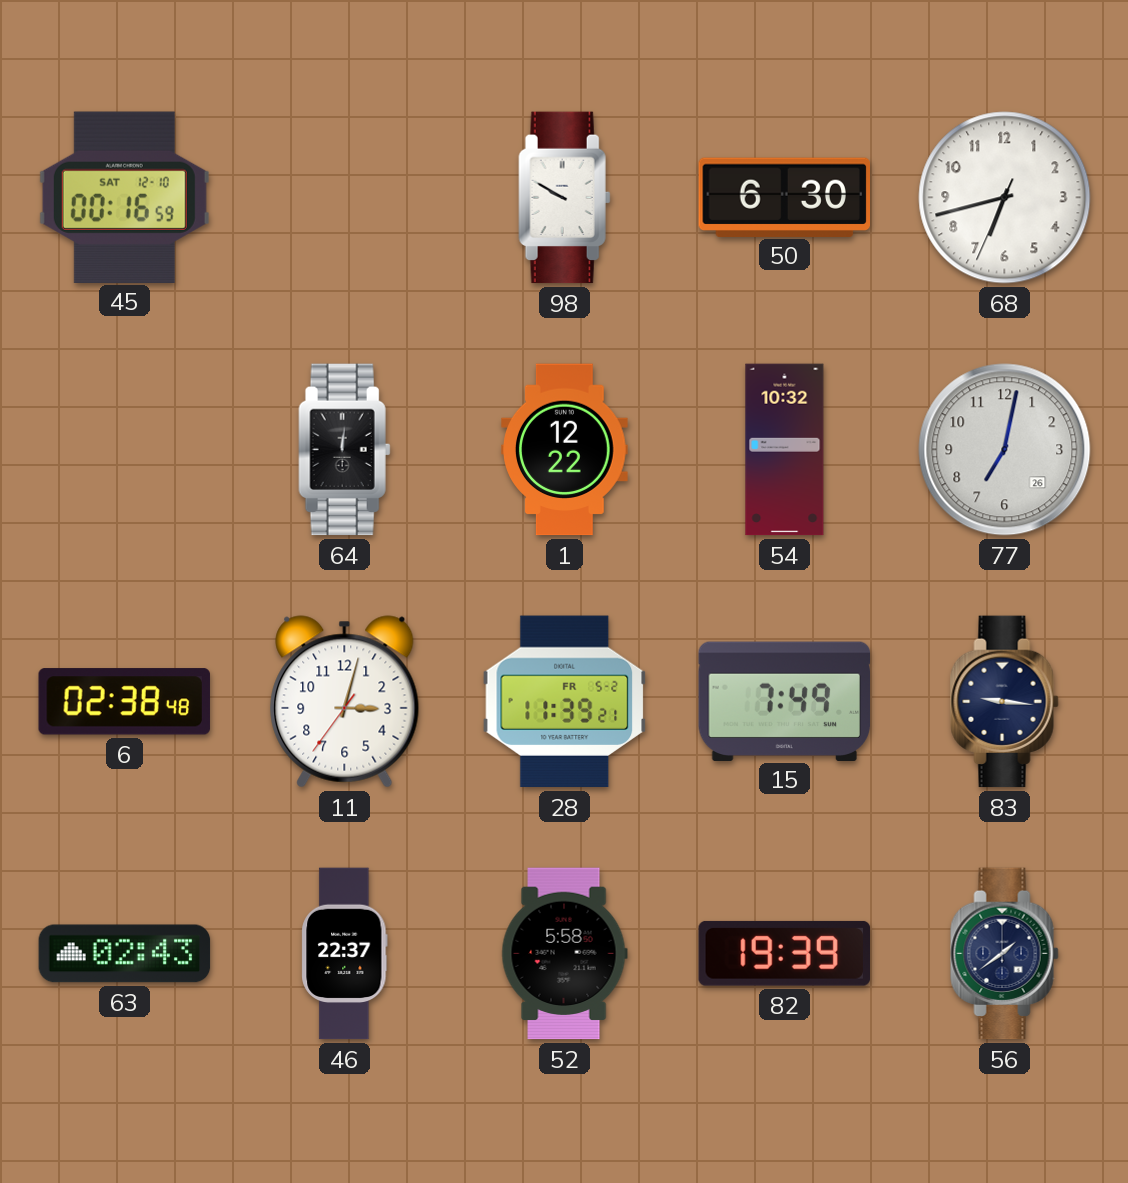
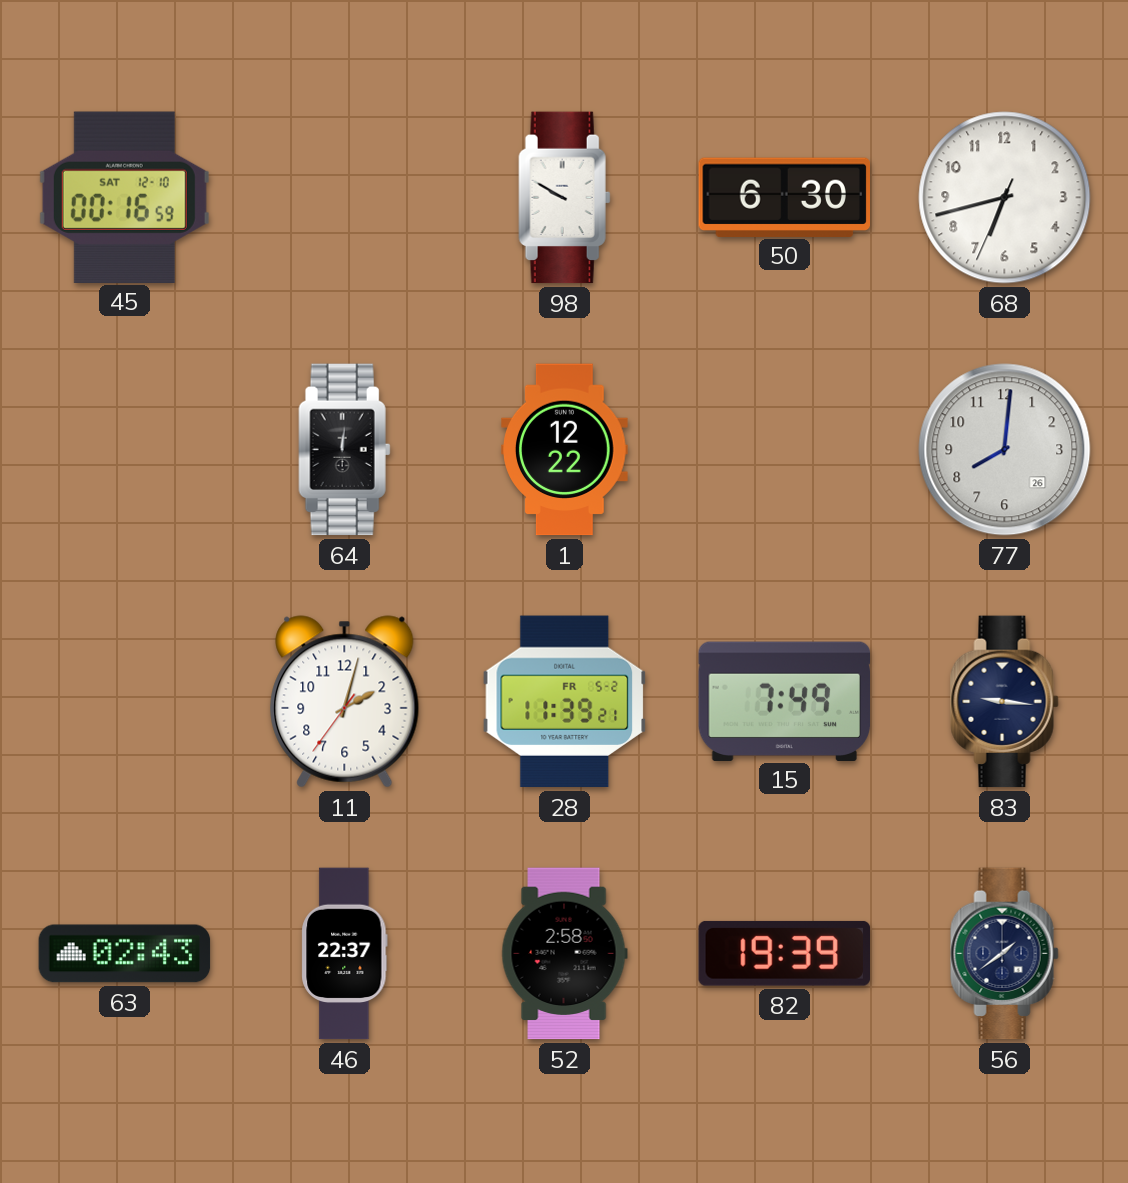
54: 10:32 -> none
77: 7:02 -> 8:01
6: 02:38 -> none
11: 3:02 -> 2:02
52: 5:58 -> 2:58
